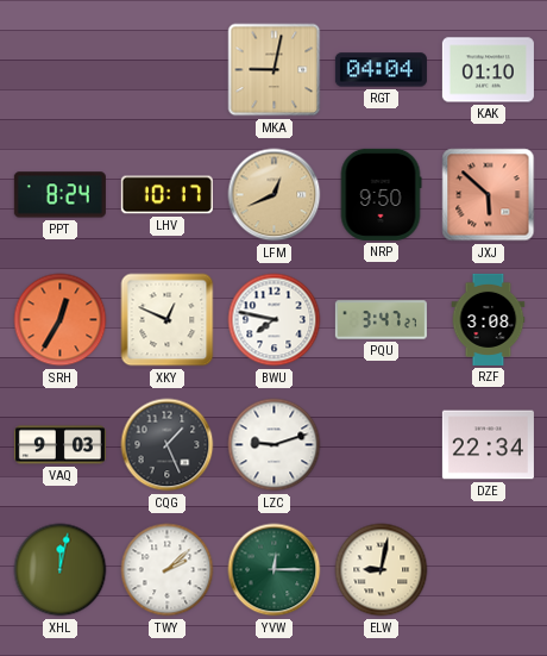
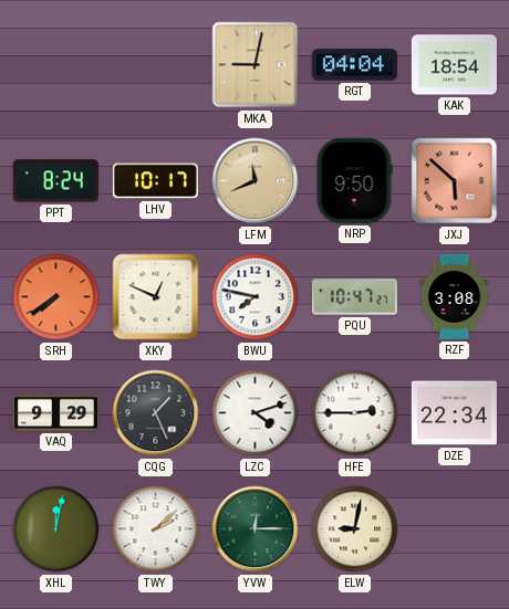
KAK: 01:10 -> 18:54
LFM: 12:41 -> 11:41
SRH: 12:35 -> 7:39
PQU: 3:47 -> 10:47
VAQ: 9:03 -> 9:29
LZC: 9:12 -> 4:12
HFE: none -> 2:45
